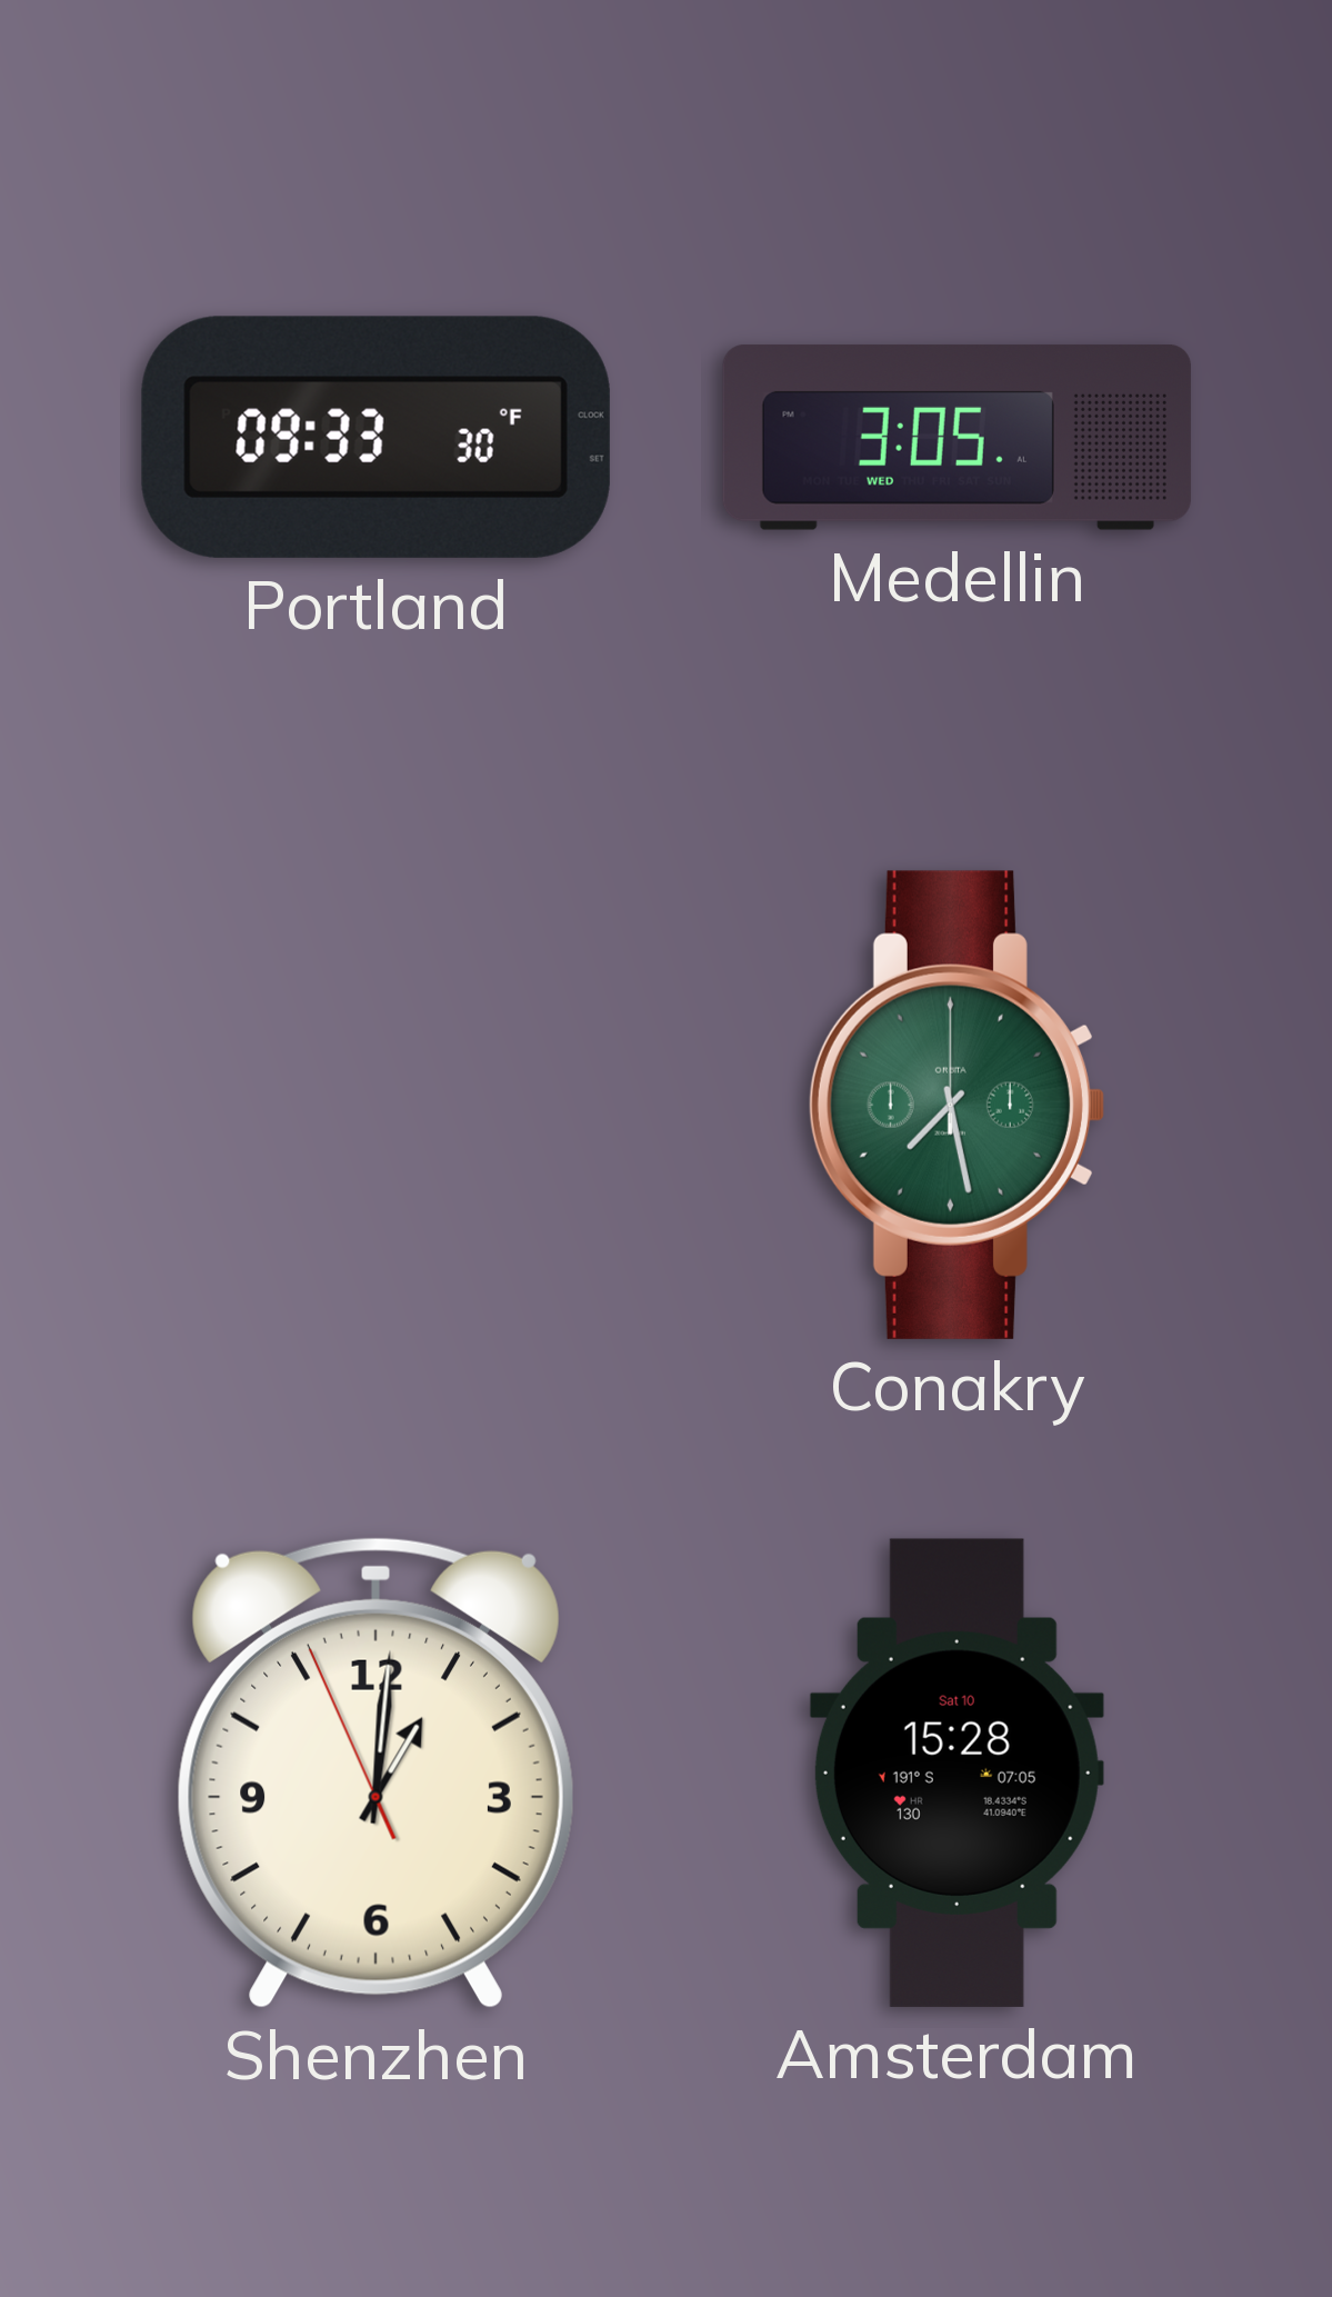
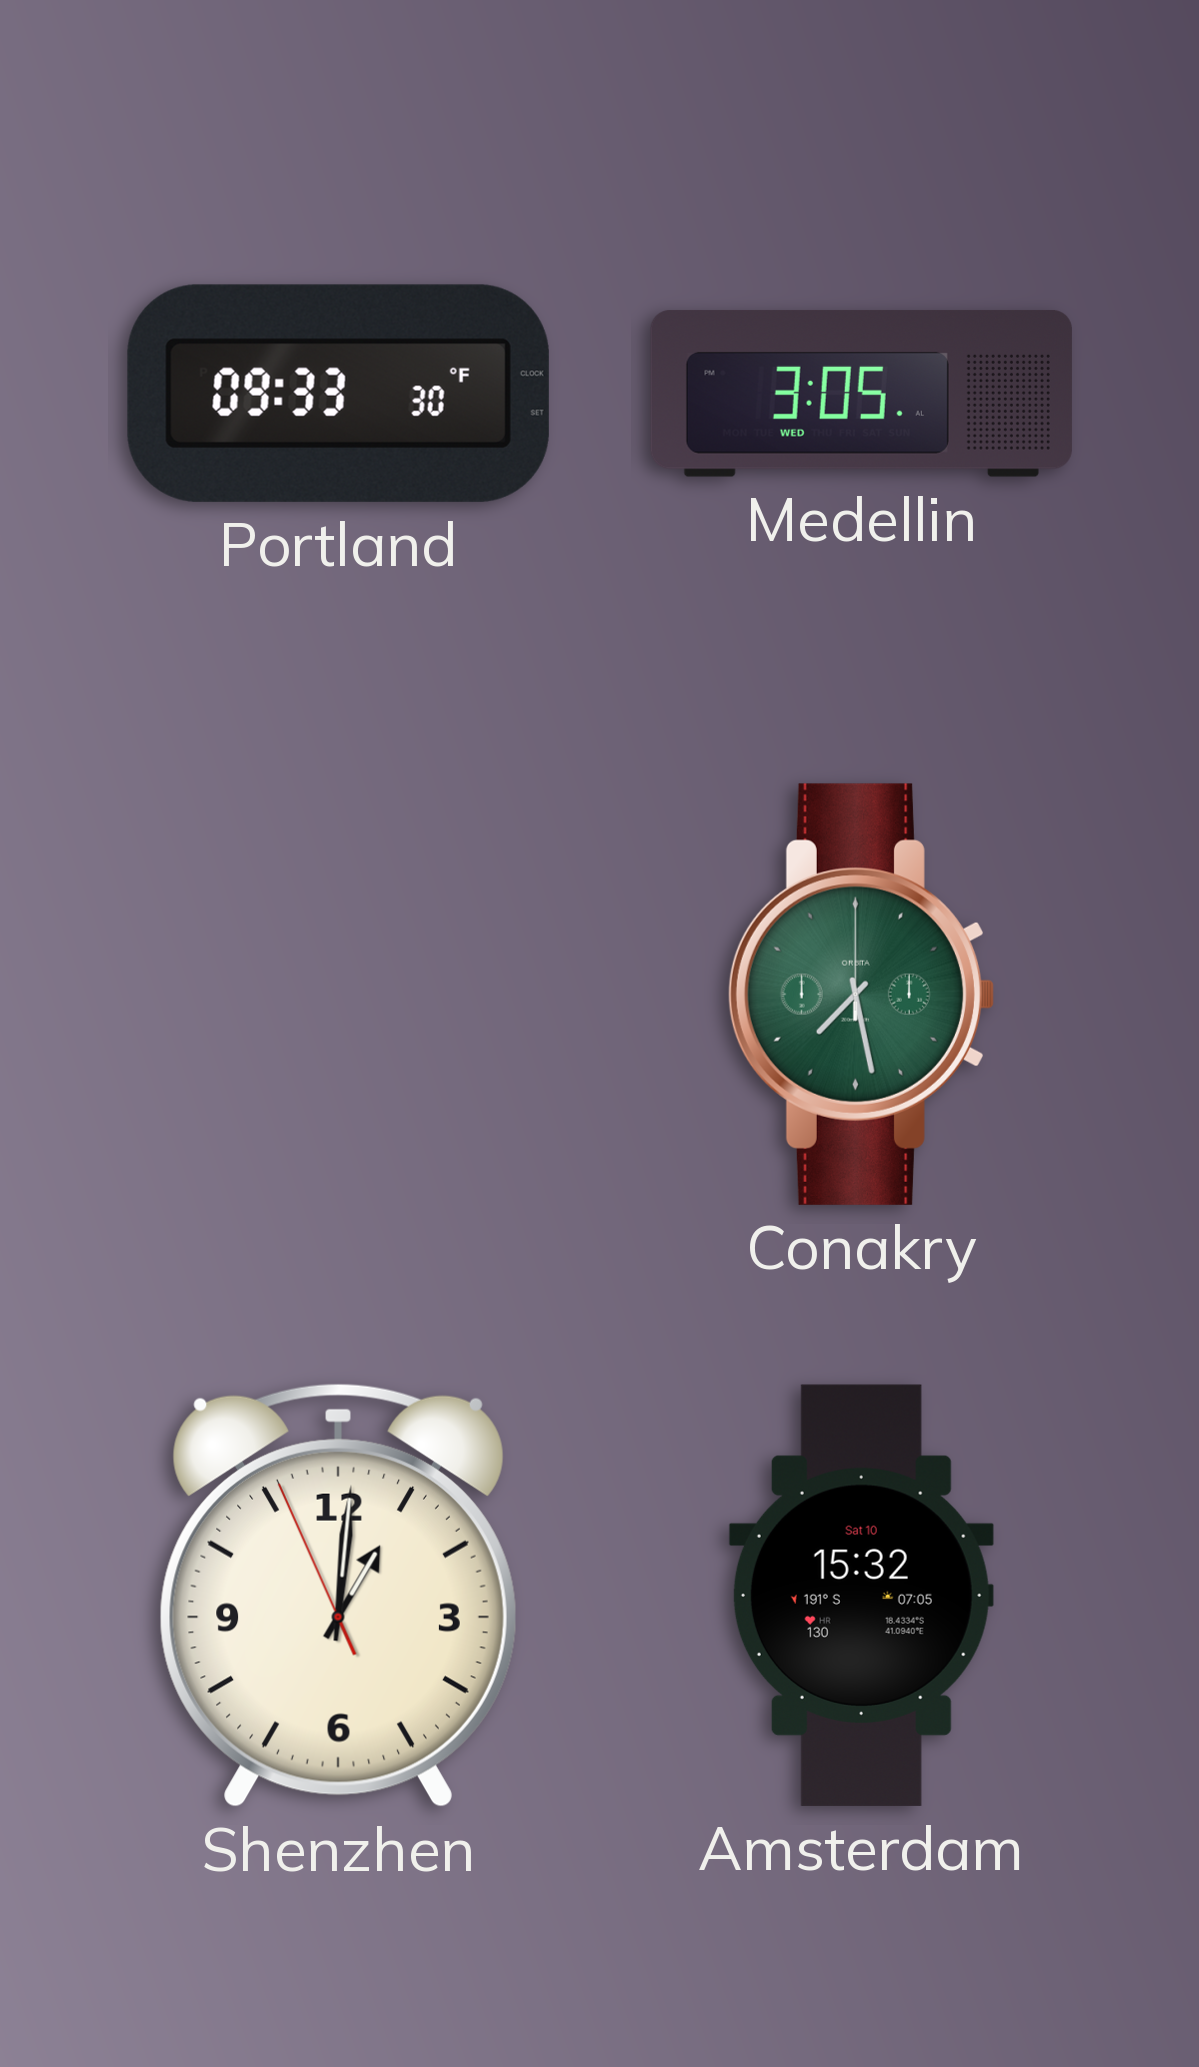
Amsterdam: 15:28 -> 15:32
